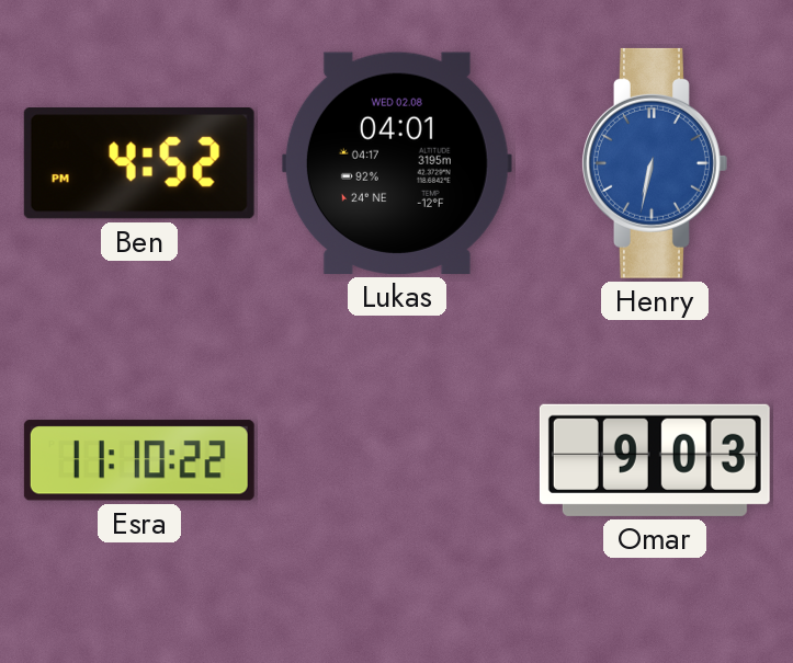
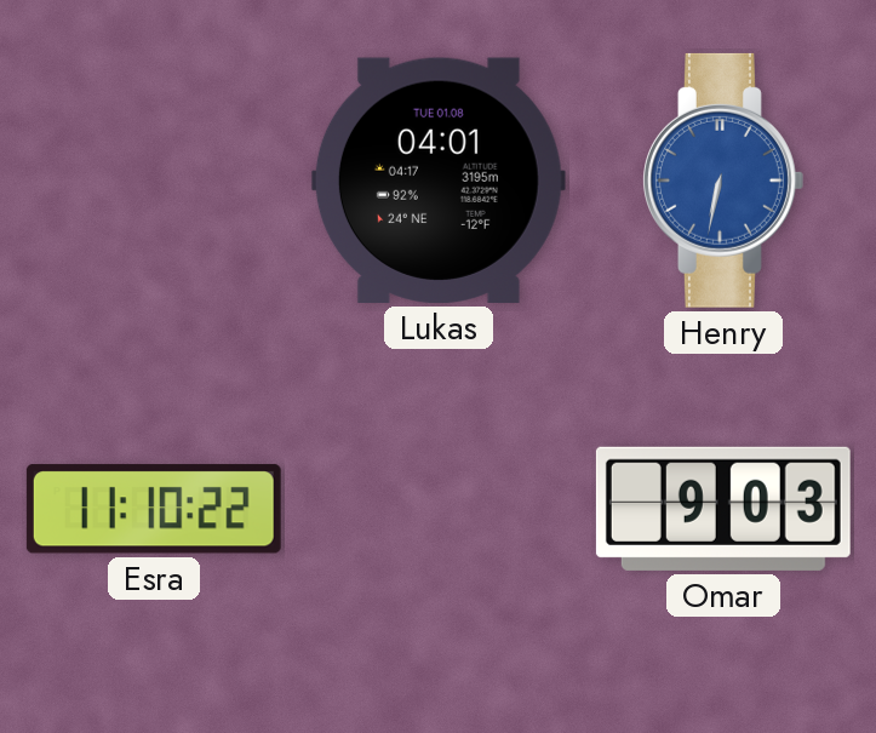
Ben: 4:52 -> none
Lukas date: WED 02.08 -> TUE 01.08
